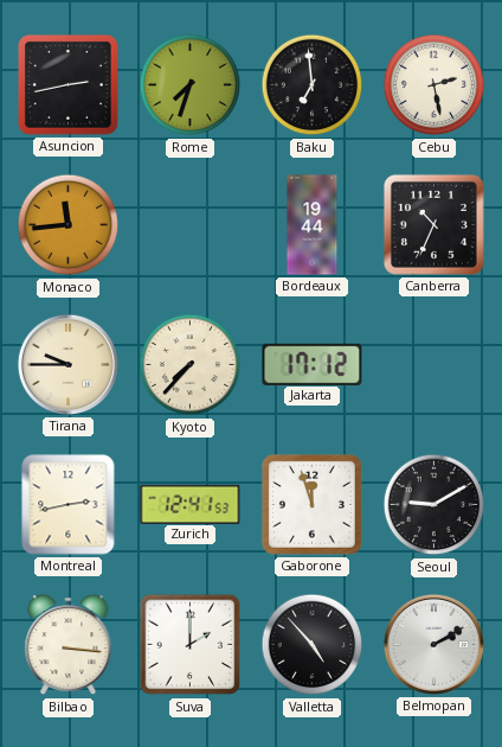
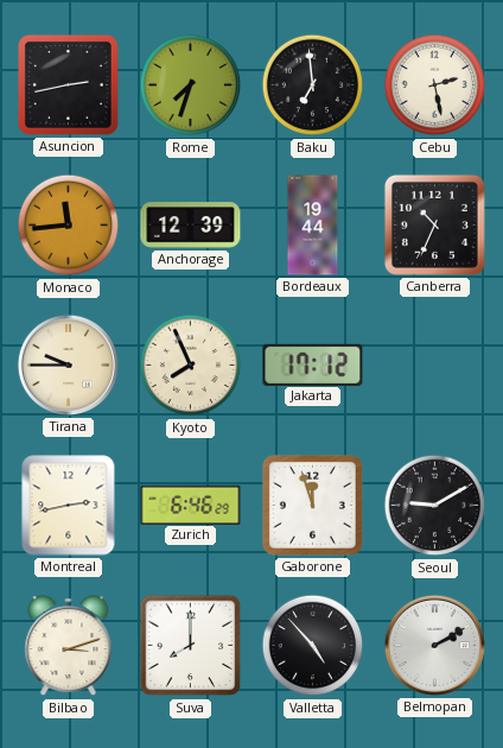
Anchorage: none -> 12:39
Kyoto: 7:37 -> 7:56
Zurich: 12:41 -> 6:46
Bilbao: 3:16 -> 3:12
Suva: 2:00 -> 8:00
